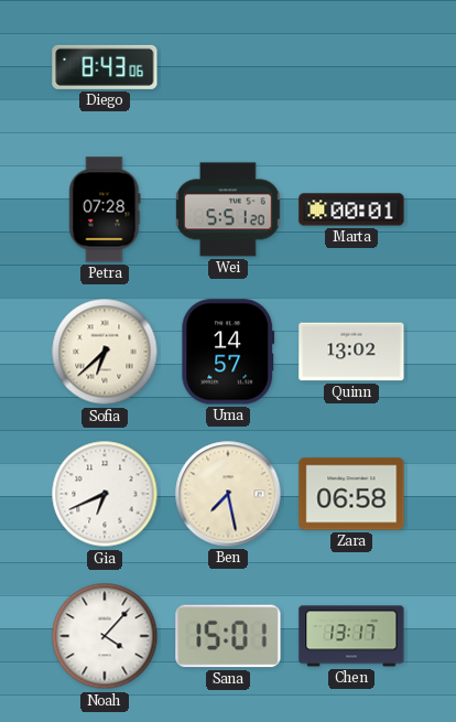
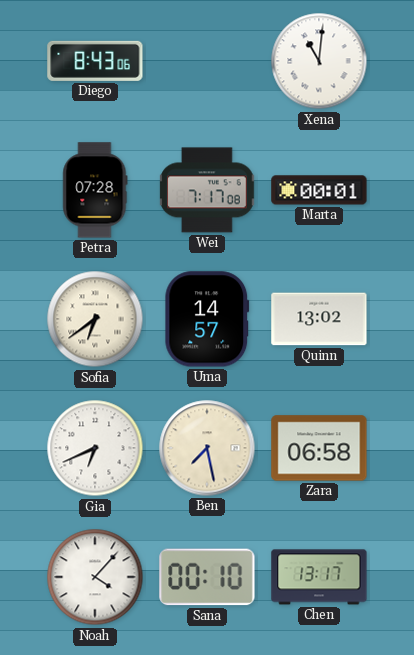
Xena: none -> 11:01
Wei: 5:51 -> 7:17
Sofia: 6:38 -> 6:39
Sana: 15:01 -> 00:10
